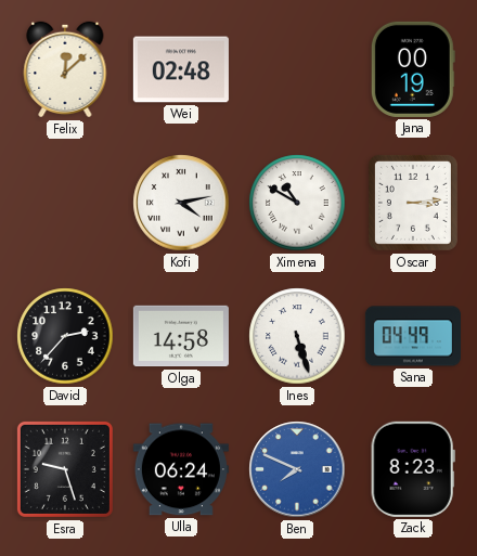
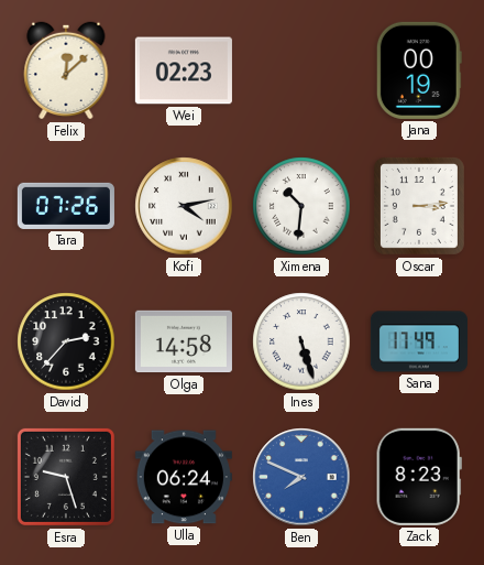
Wei: 02:48 -> 02:23
Tara: none -> 07:26
Ximena: 10:50 -> 10:31
Sana: 04:49 -> 17:49
